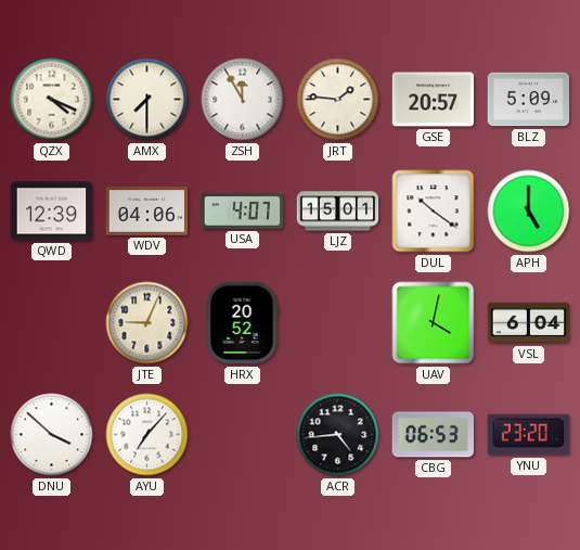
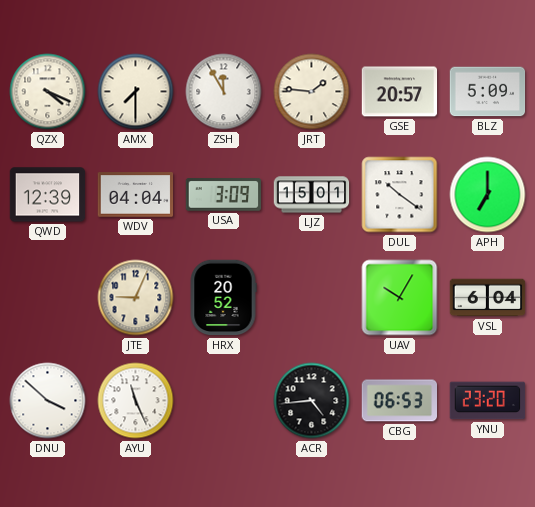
WDV: 04:06 -> 04:04
USA: 4:07 -> 3:09
APH: 5:00 -> 7:00
UAV: 4:02 -> 10:05
AYU: 7:07 -> 11:26
